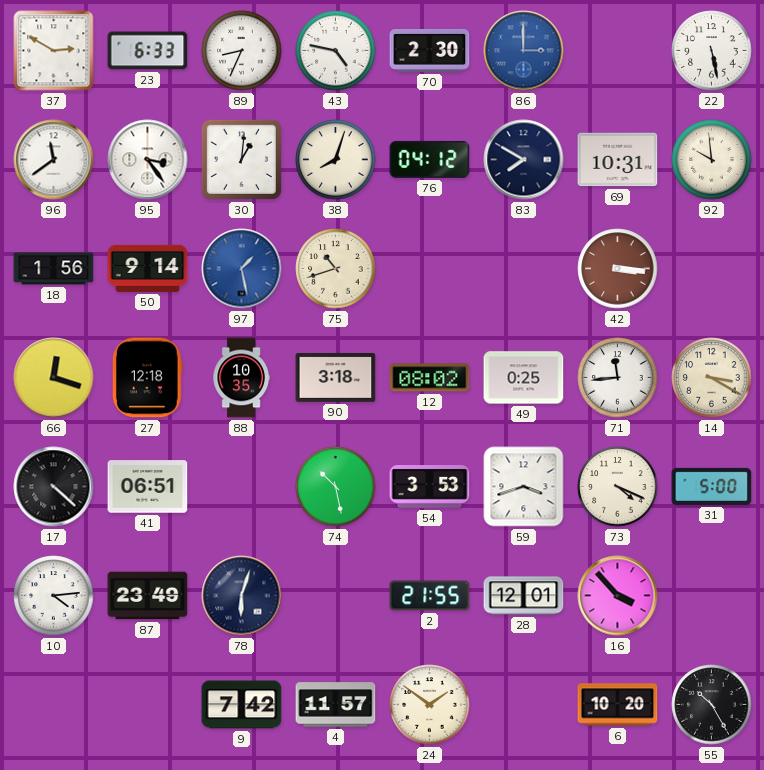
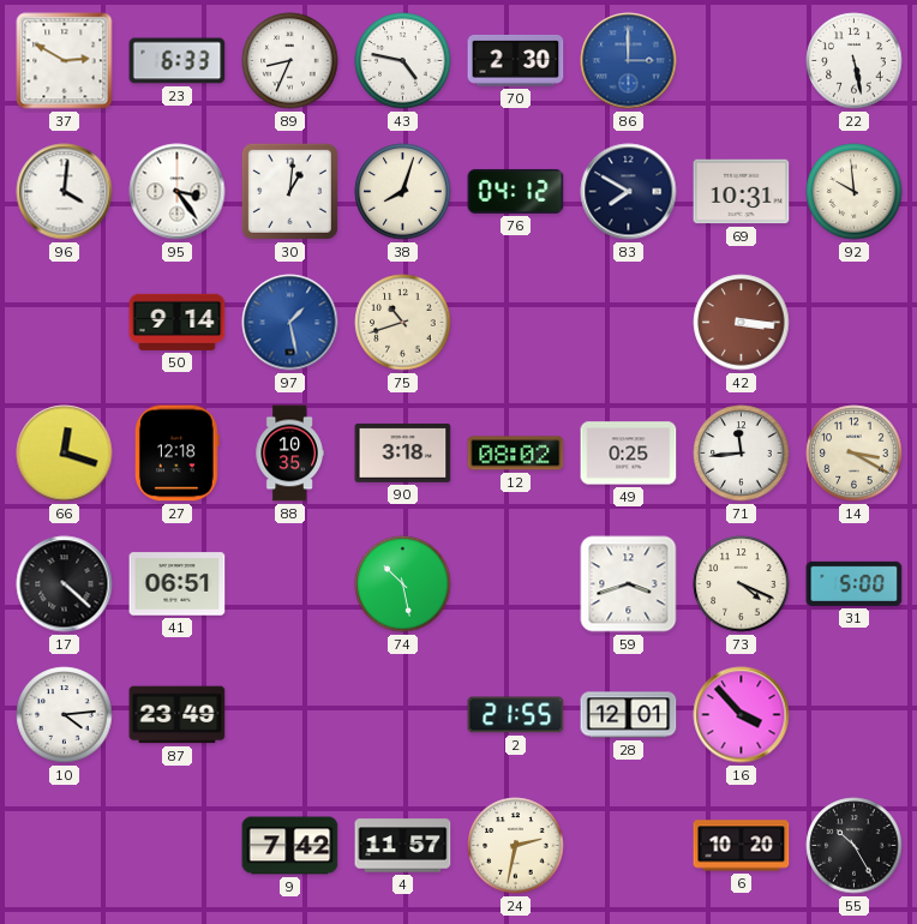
96: 11:39 -> 4:01
18: 1:56 -> none
54: 3:53 -> none
78: 6:03 -> none
24: 1:51 -> 2:32
